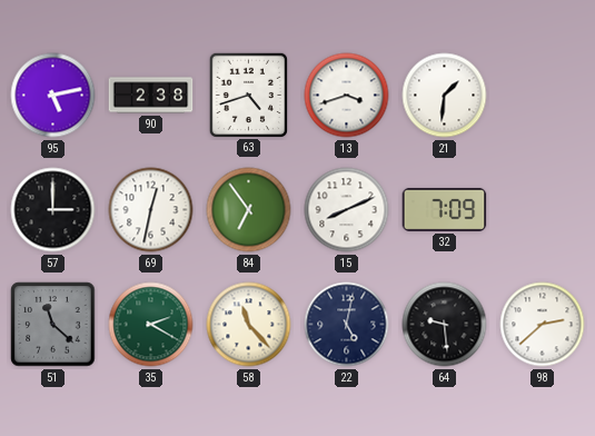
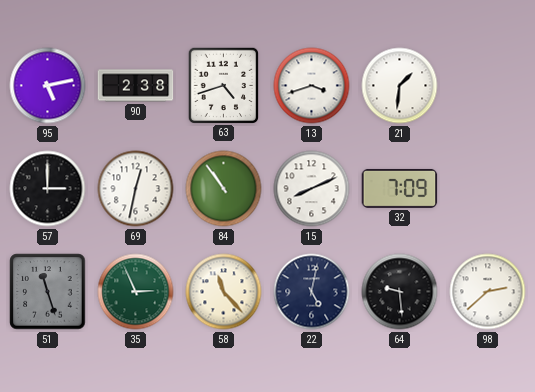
84: 6:54 -> 10:54
51: 11:22 -> 11:27
35: 2:20 -> 2:56
